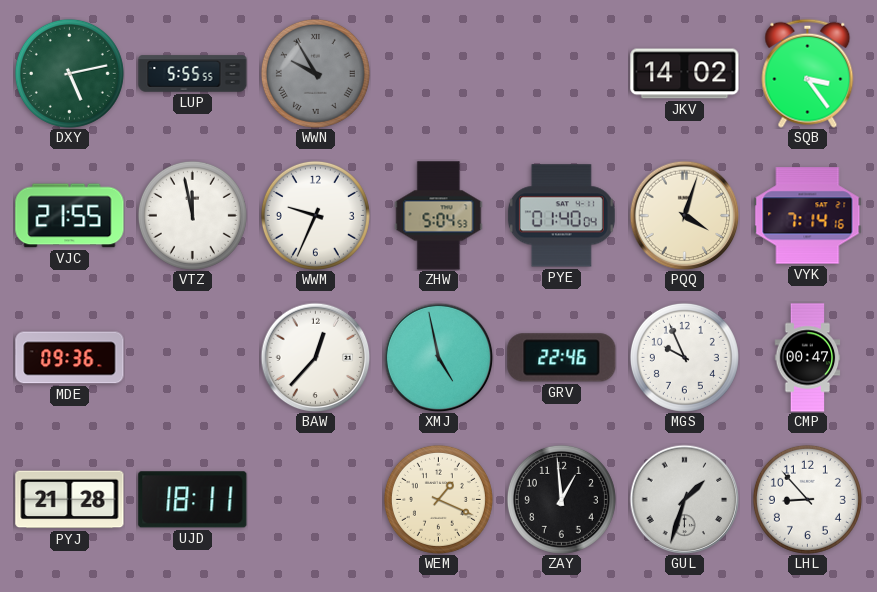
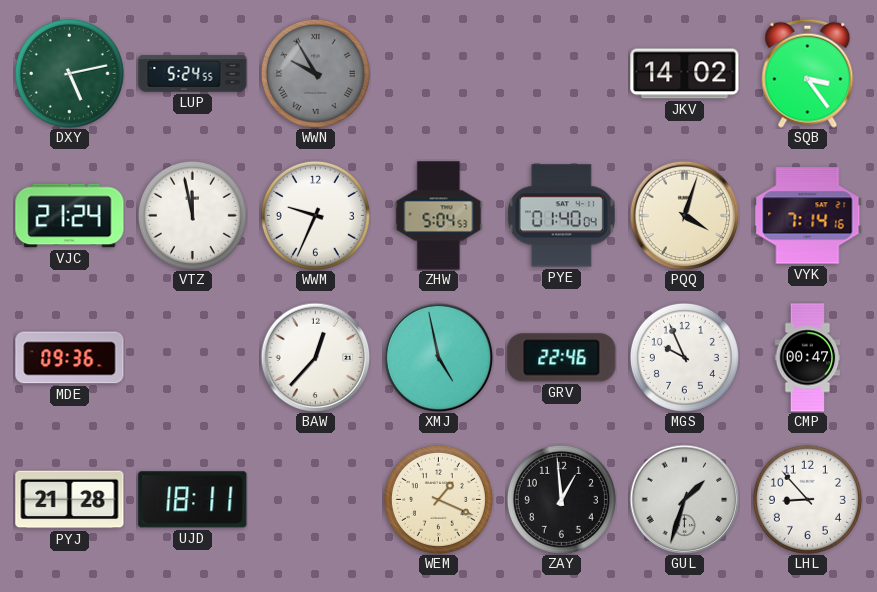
LUP: 5:55 -> 5:24
VJC: 21:55 -> 21:24
